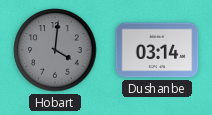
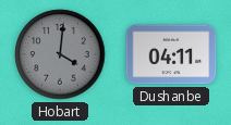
Dushanbe: 03:14 -> 04:11
